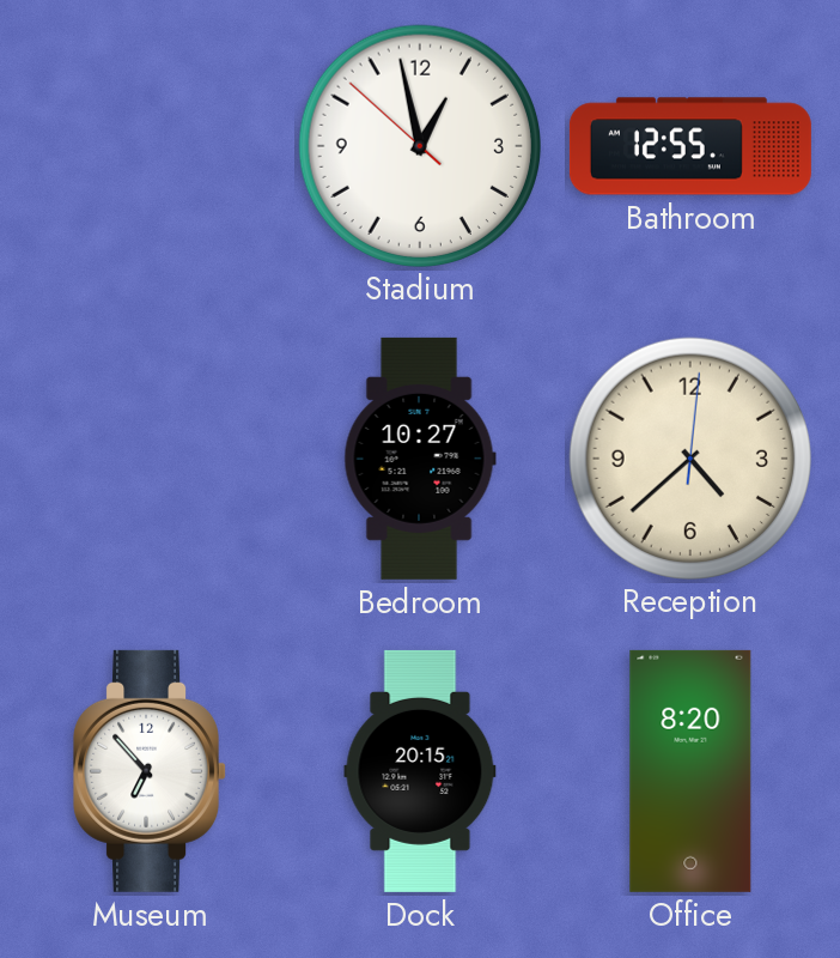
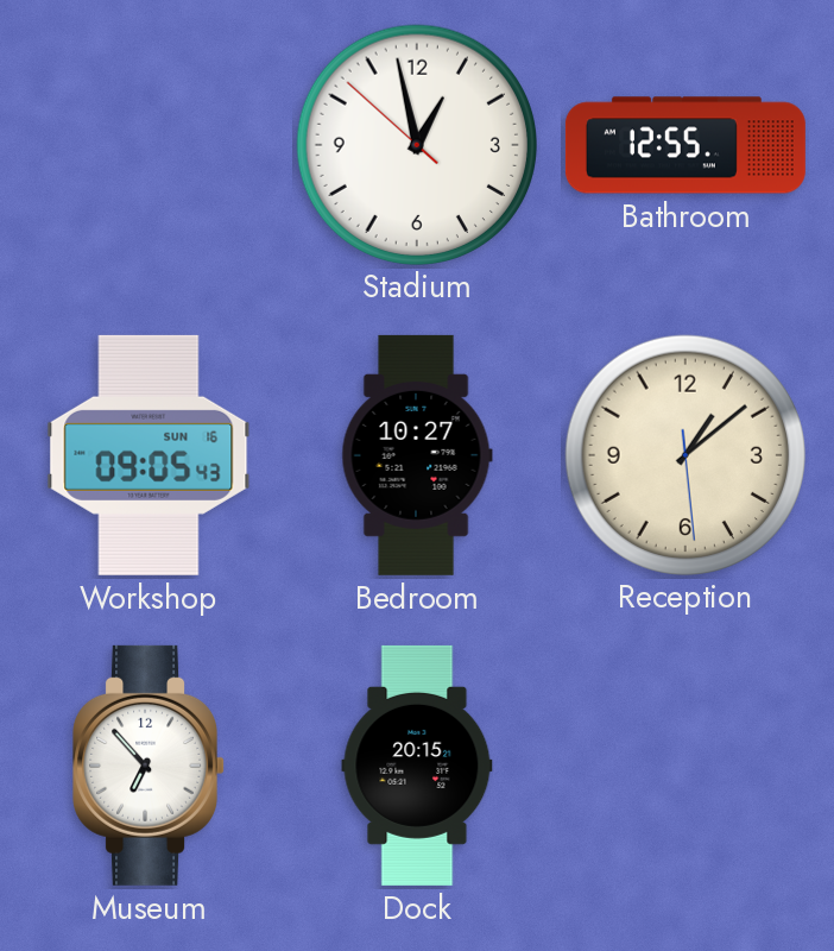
Workshop: none -> 09:05
Reception: 4:38 -> 1:08
Office: 8:20 -> none
